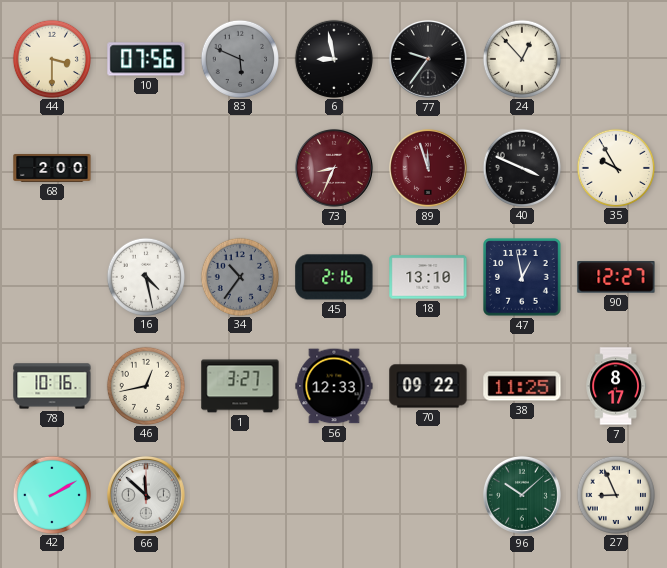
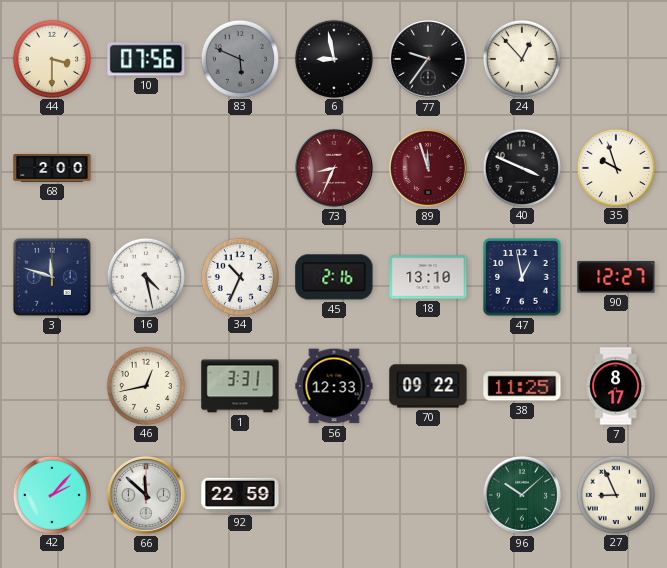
35: 9:55 -> 9:57
3: none -> 11:48
34: 10:36 -> 10:34
34 dial: grey -> white
78: 10:16 -> none
1: 3:27 -> 3:31
42: 2:10 -> 2:07
92: none -> 22:59
